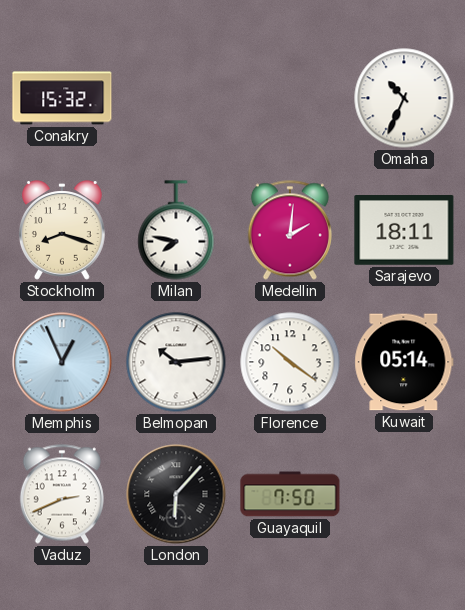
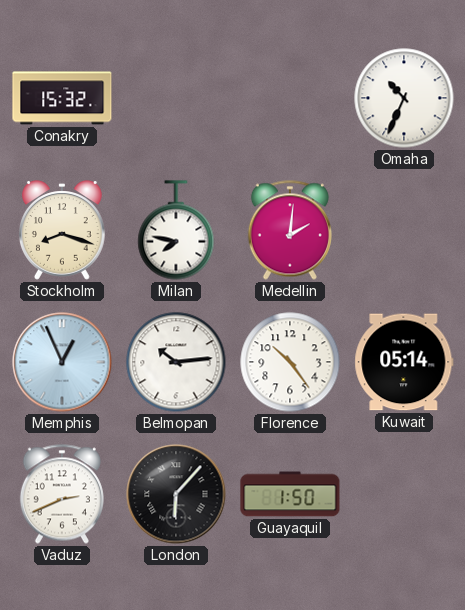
Sarajevo: 18:11 -> none
Florence: 10:21 -> 10:24
Guayaquil: 7:50 -> 1:50
